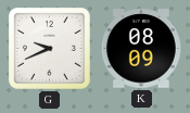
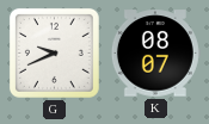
K: 08:09 -> 08:07
